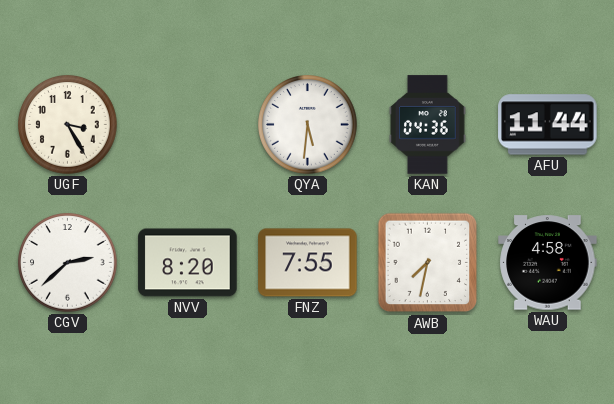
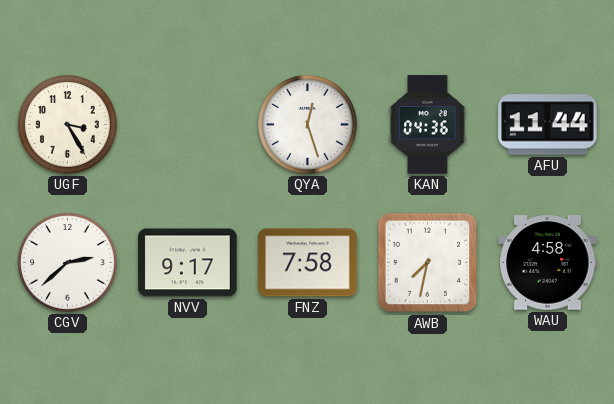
QYA: 5:31 -> 12:27
NVV: 8:20 -> 9:17
FNZ: 7:55 -> 7:58
